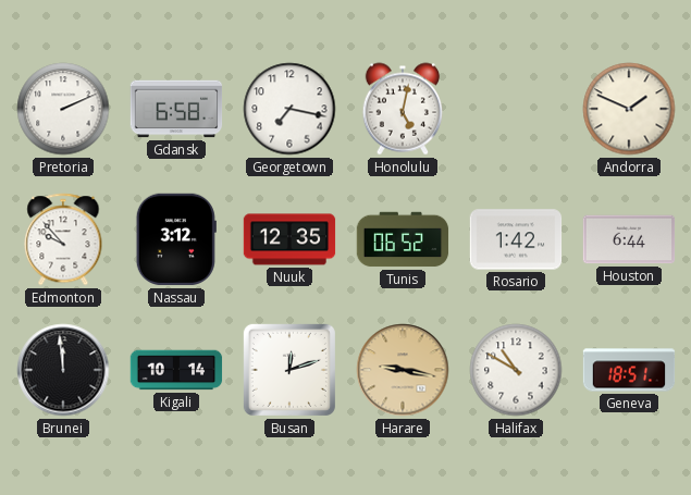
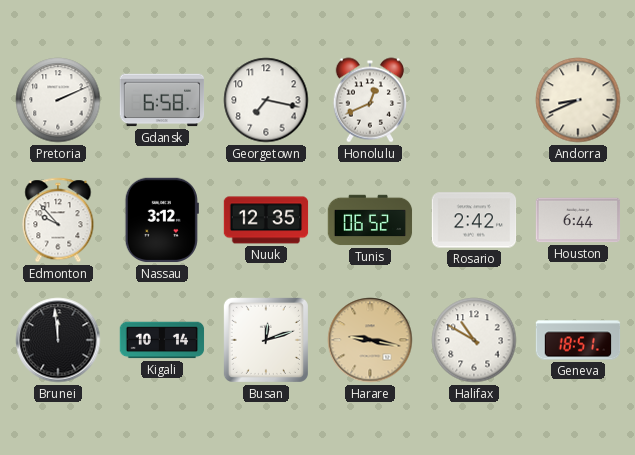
Honolulu: 5:02 -> 12:41
Andorra: 1:49 -> 8:41
Rosario: 1:42 -> 2:42
